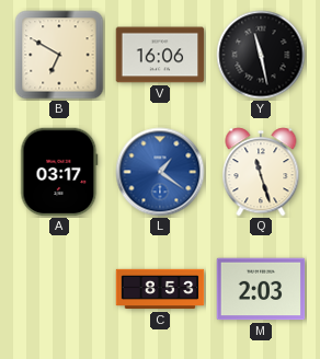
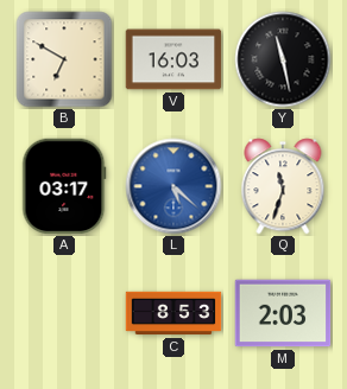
V: 16:06 -> 16:03
L: 1:21 -> 5:22
Q: 11:27 -> 11:33
